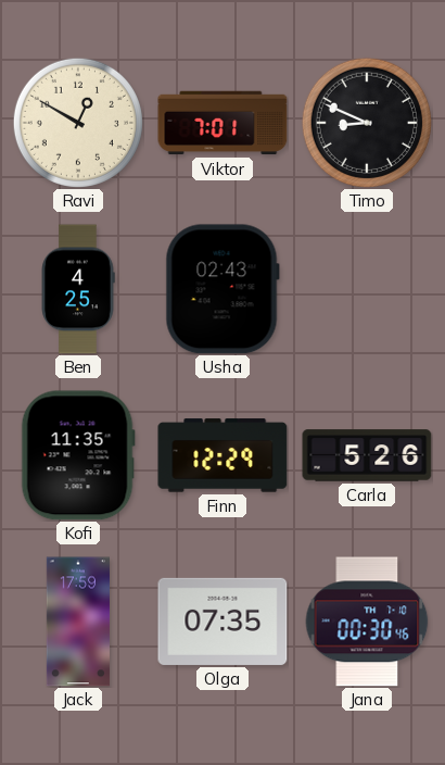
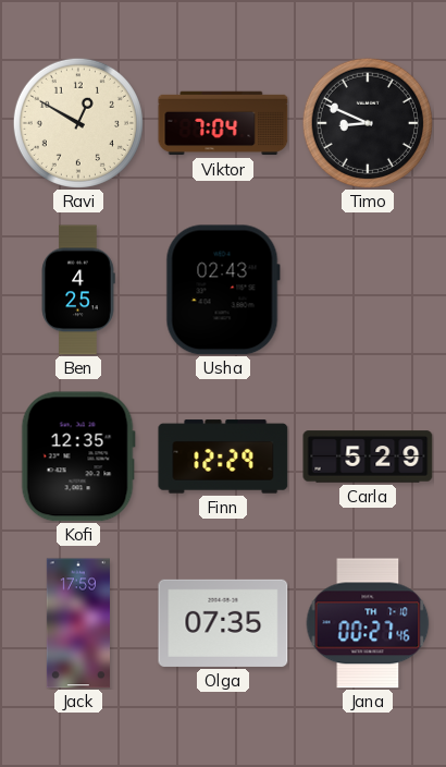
Viktor: 7:01 -> 7:04
Kofi: 11:35 -> 12:35
Carla: 5:26 -> 5:29
Jana: 00:30 -> 00:27
